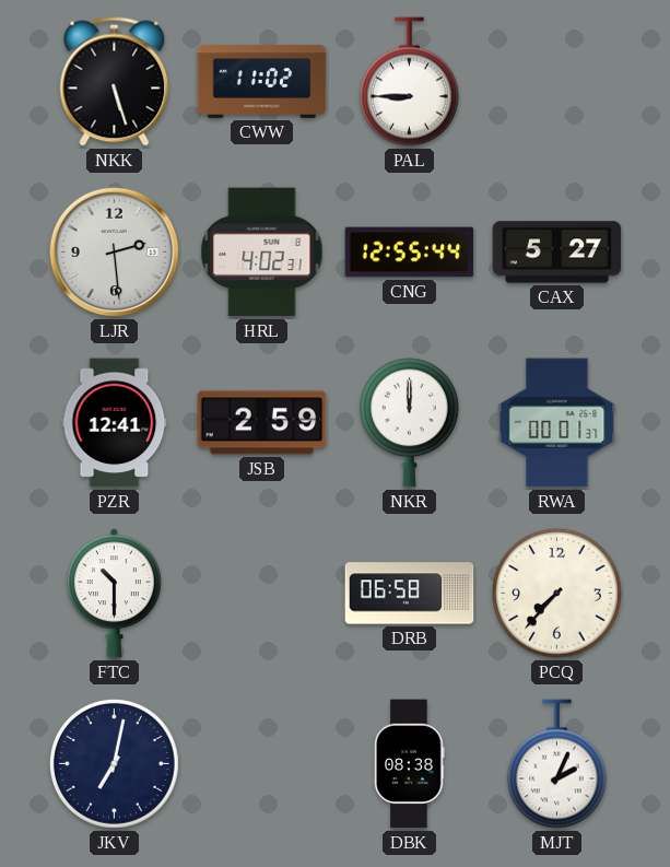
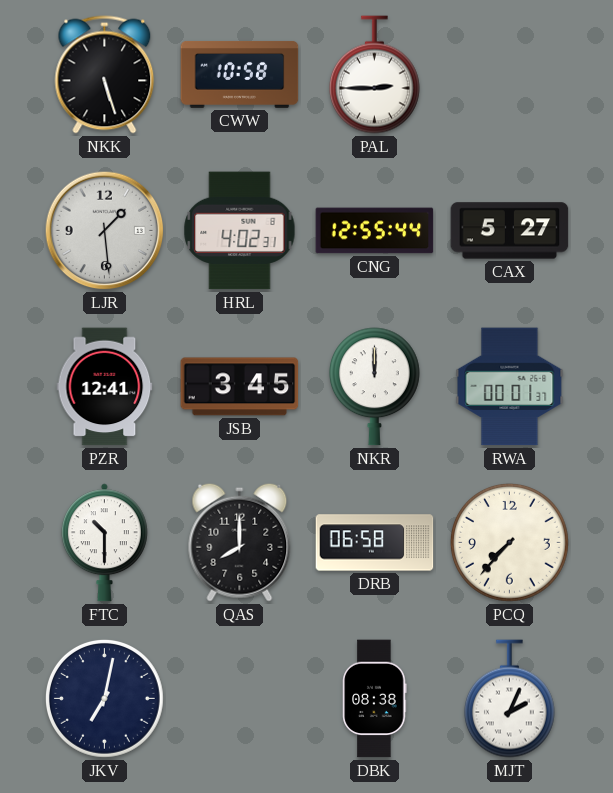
CWW: 11:02 -> 10:58
PAL: 8:45 -> 2:45
LJR: 2:29 -> 1:29
JSB: 2:59 -> 3:45
QAS: none -> 8:00
